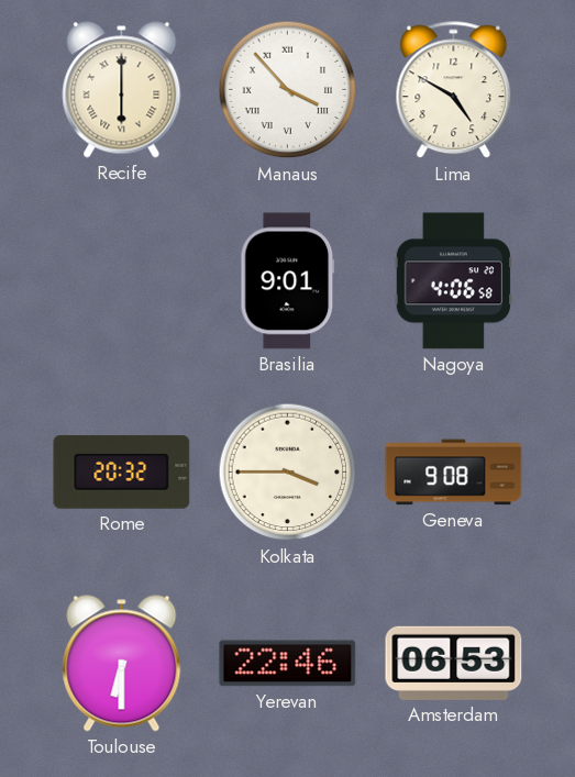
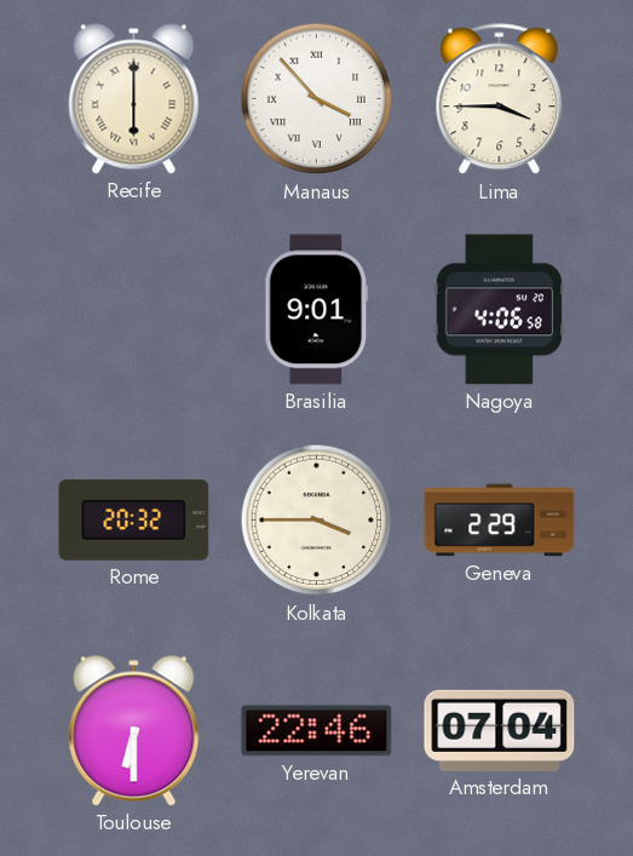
Lima: 4:50 -> 3:45
Geneva: 9:08 -> 2:29
Amsterdam: 06:53 -> 07:04
